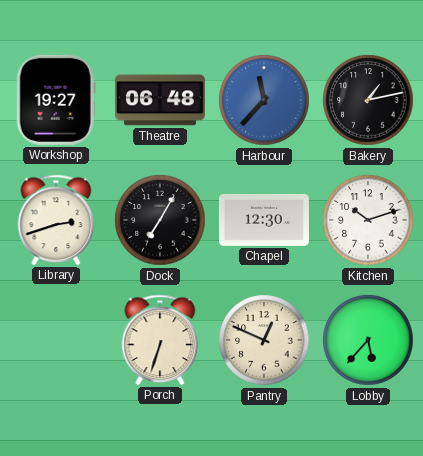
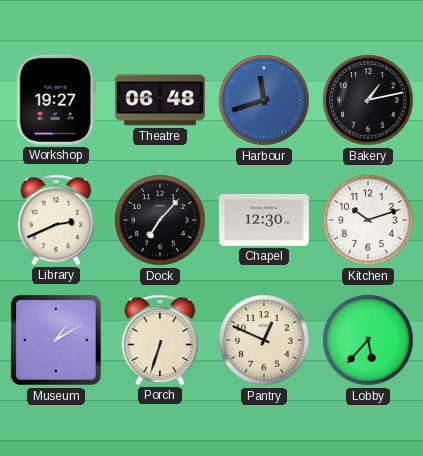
Harbour: 11:37 -> 11:42
Library: 2:42 -> 2:41
Dock: 7:05 -> 7:07
Museum: none -> 1:10
